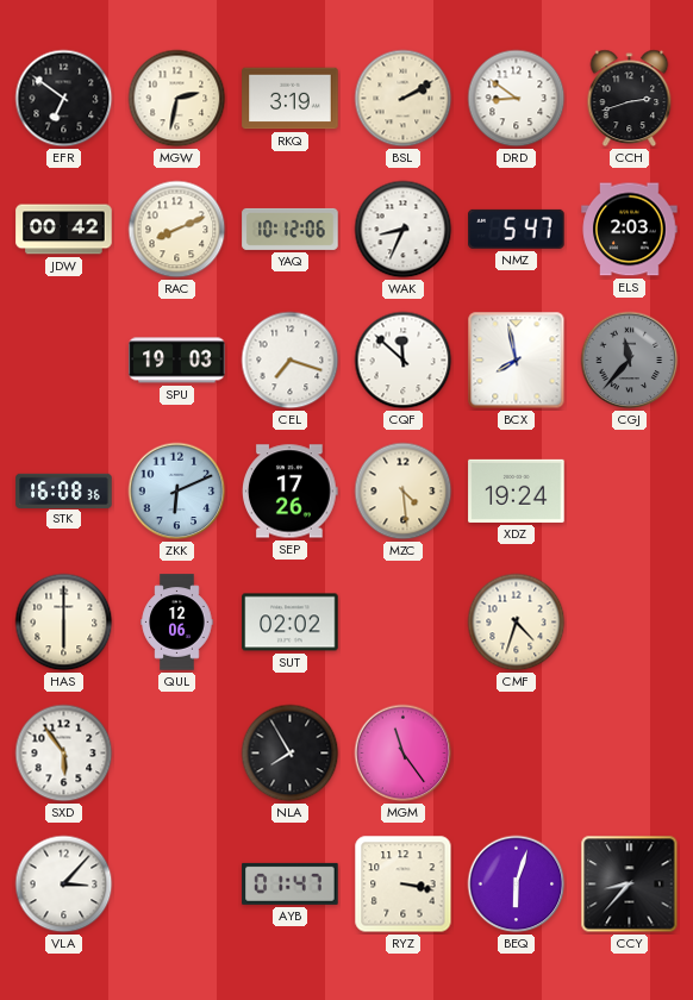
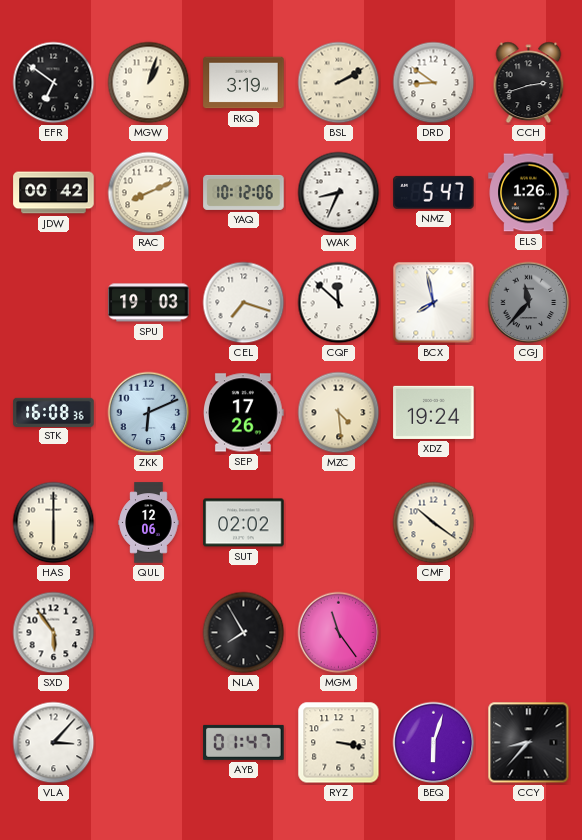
MGW: 2:32 -> 1:03
ELS: 2:03 -> 1:26
CMF: 4:33 -> 10:21
